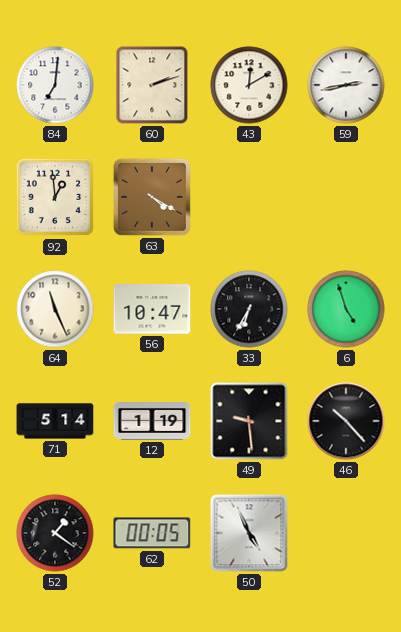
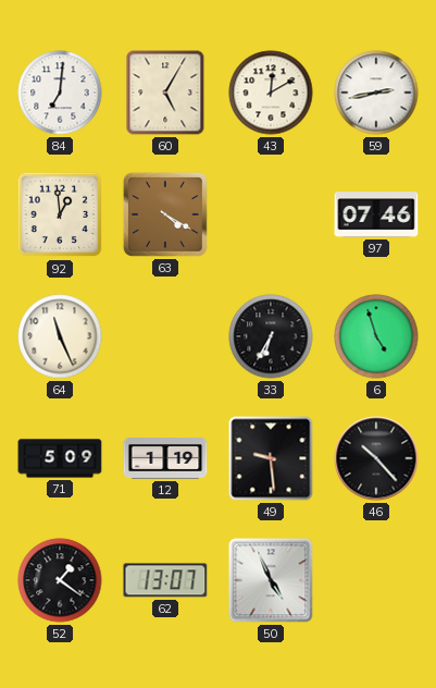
60: 2:12 -> 5:05
97: none -> 07:46
56: 10:47 -> none
71: 5:14 -> 5:09
62: 00:05 -> 13:07
